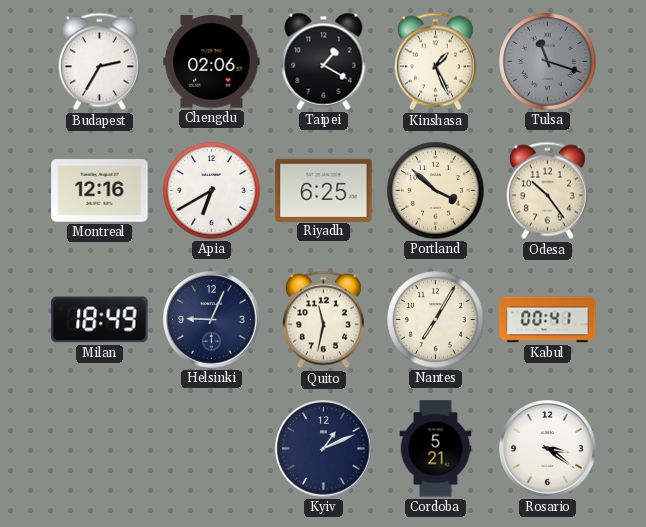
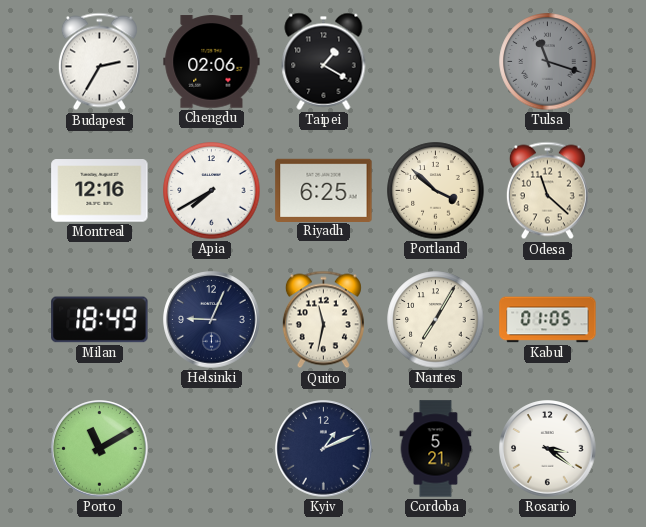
Kinshasa: 1:26 -> none
Apia: 6:40 -> 7:40
Odesa: 10:24 -> 11:22
Kabul: 00:41 -> 01:05
Porto: none -> 11:10
